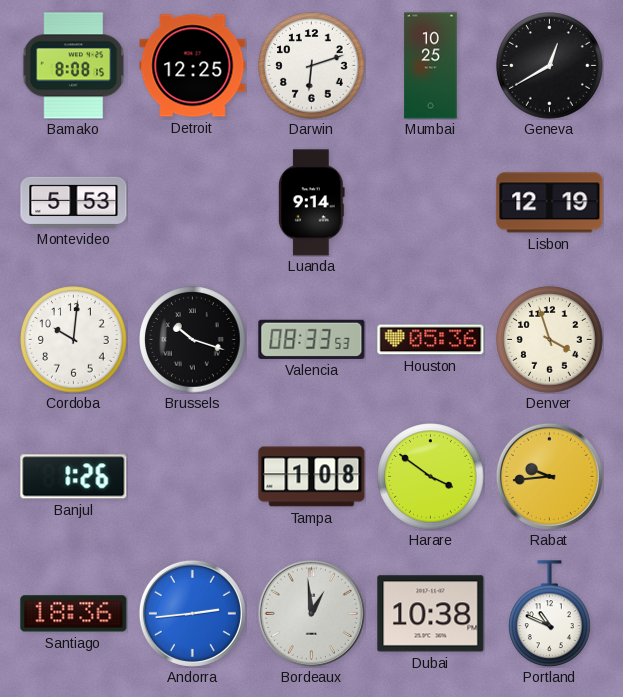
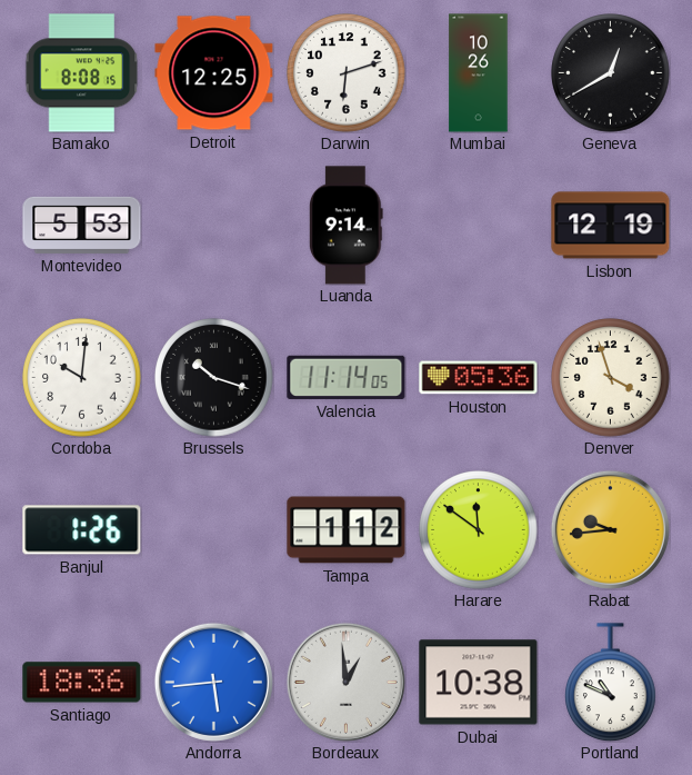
Mumbai: 10:25 -> 10:26
Valencia: 08:33 -> 11:14
Tampa: 1:08 -> 1:12
Harare: 3:51 -> 11:51
Andorra: 2:44 -> 5:44
